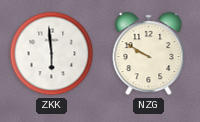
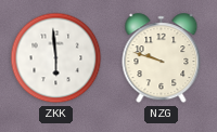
NZG: 9:50 -> 9:48
